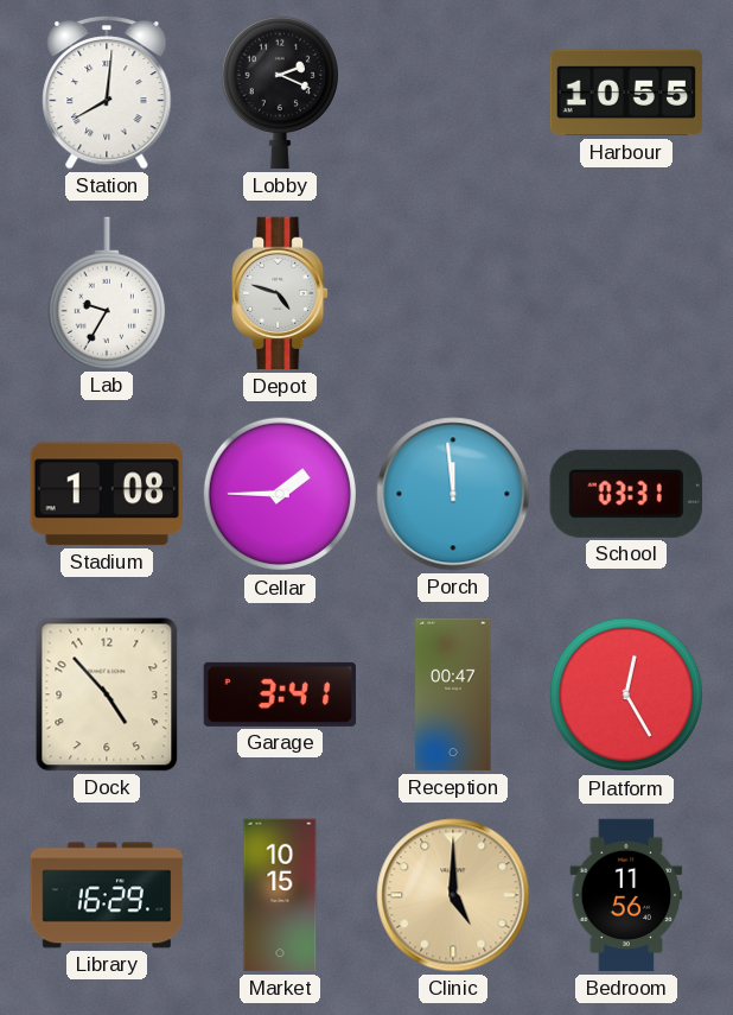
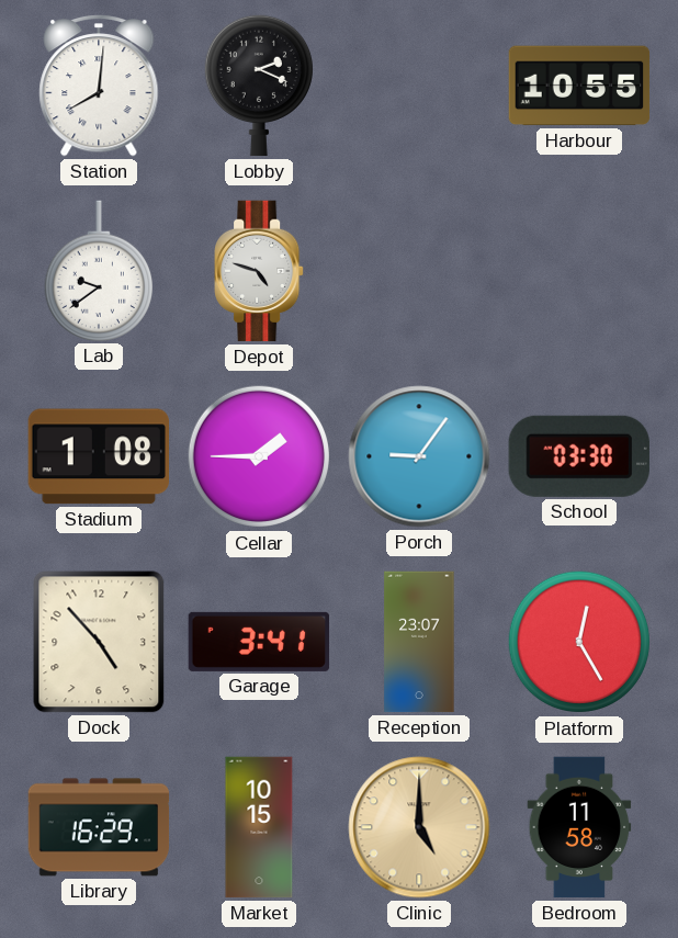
Lab: 9:35 -> 9:39
Porch: 11:59 -> 9:06
School: 03:31 -> 03:30
Reception: 00:47 -> 23:07
Bedroom: 11:56 -> 11:58
